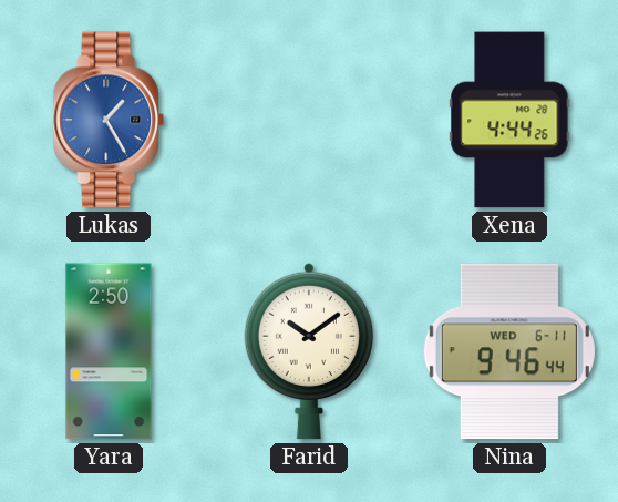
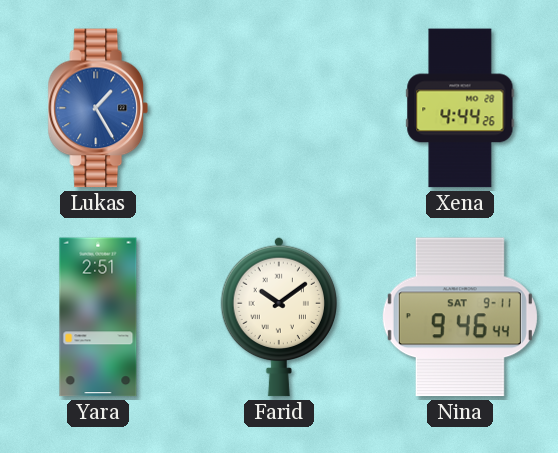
Yara: 2:50 -> 2:51
Nina date: WED 6-11 -> SAT 9-11
